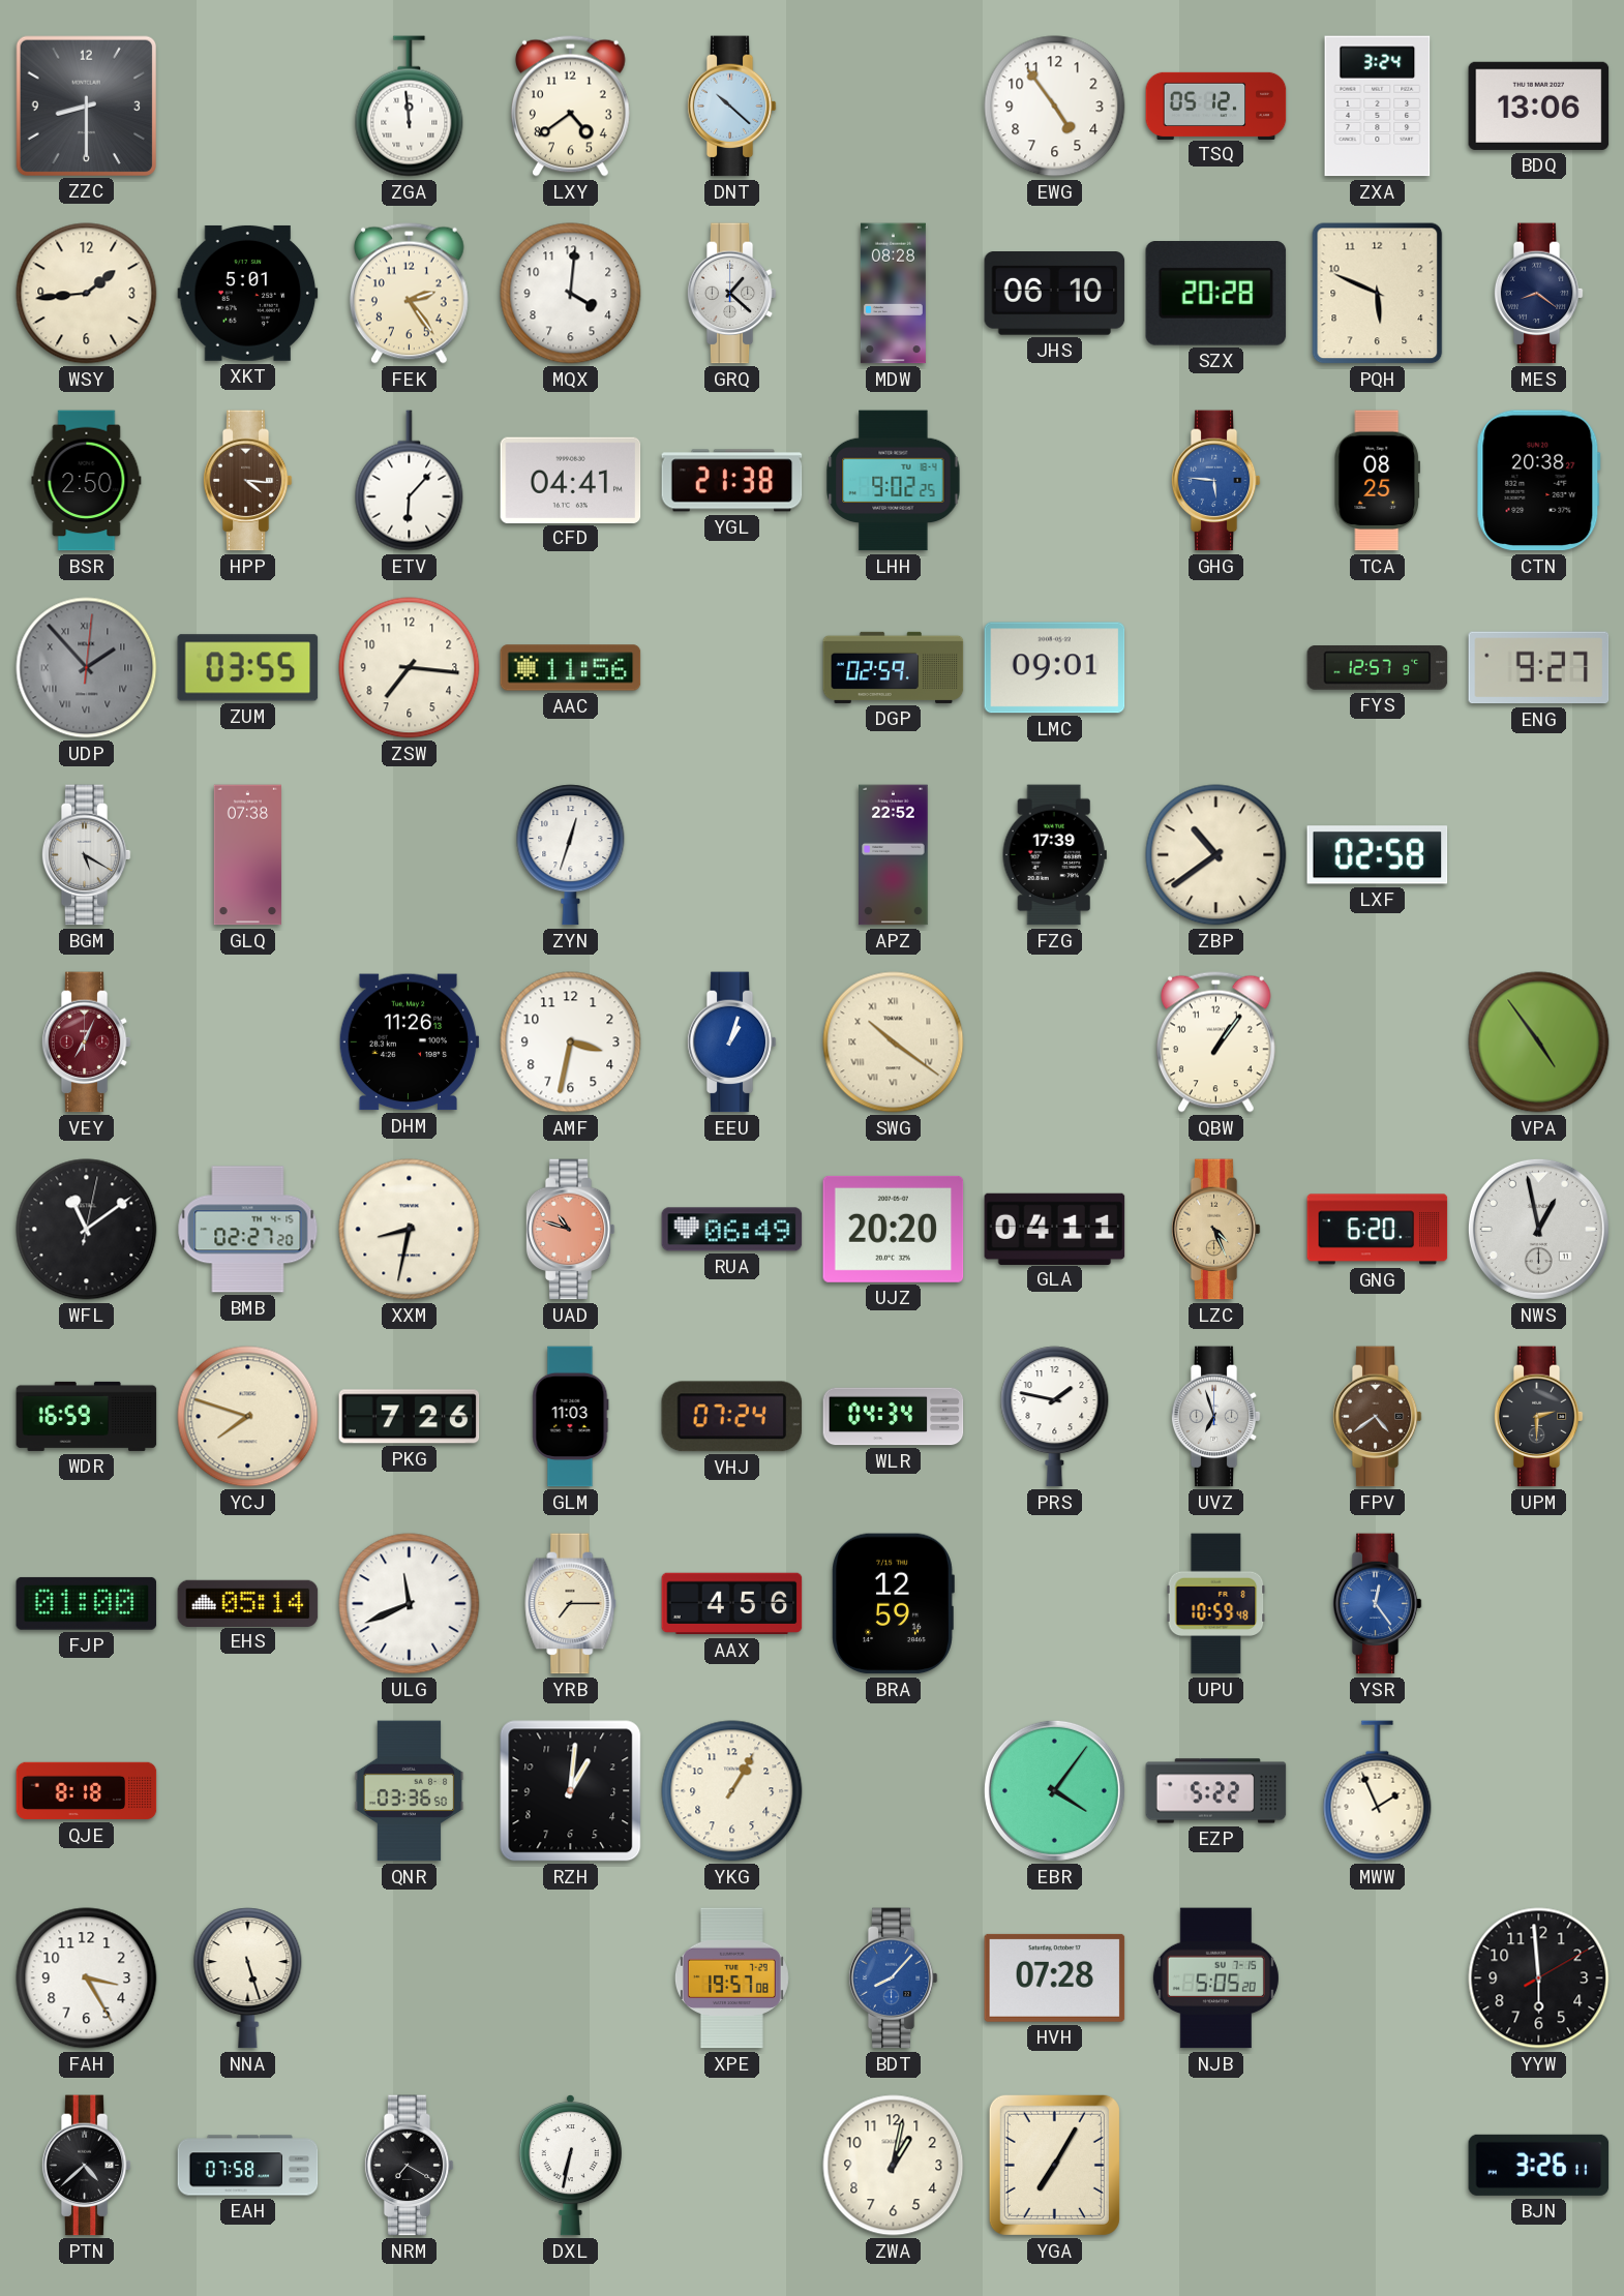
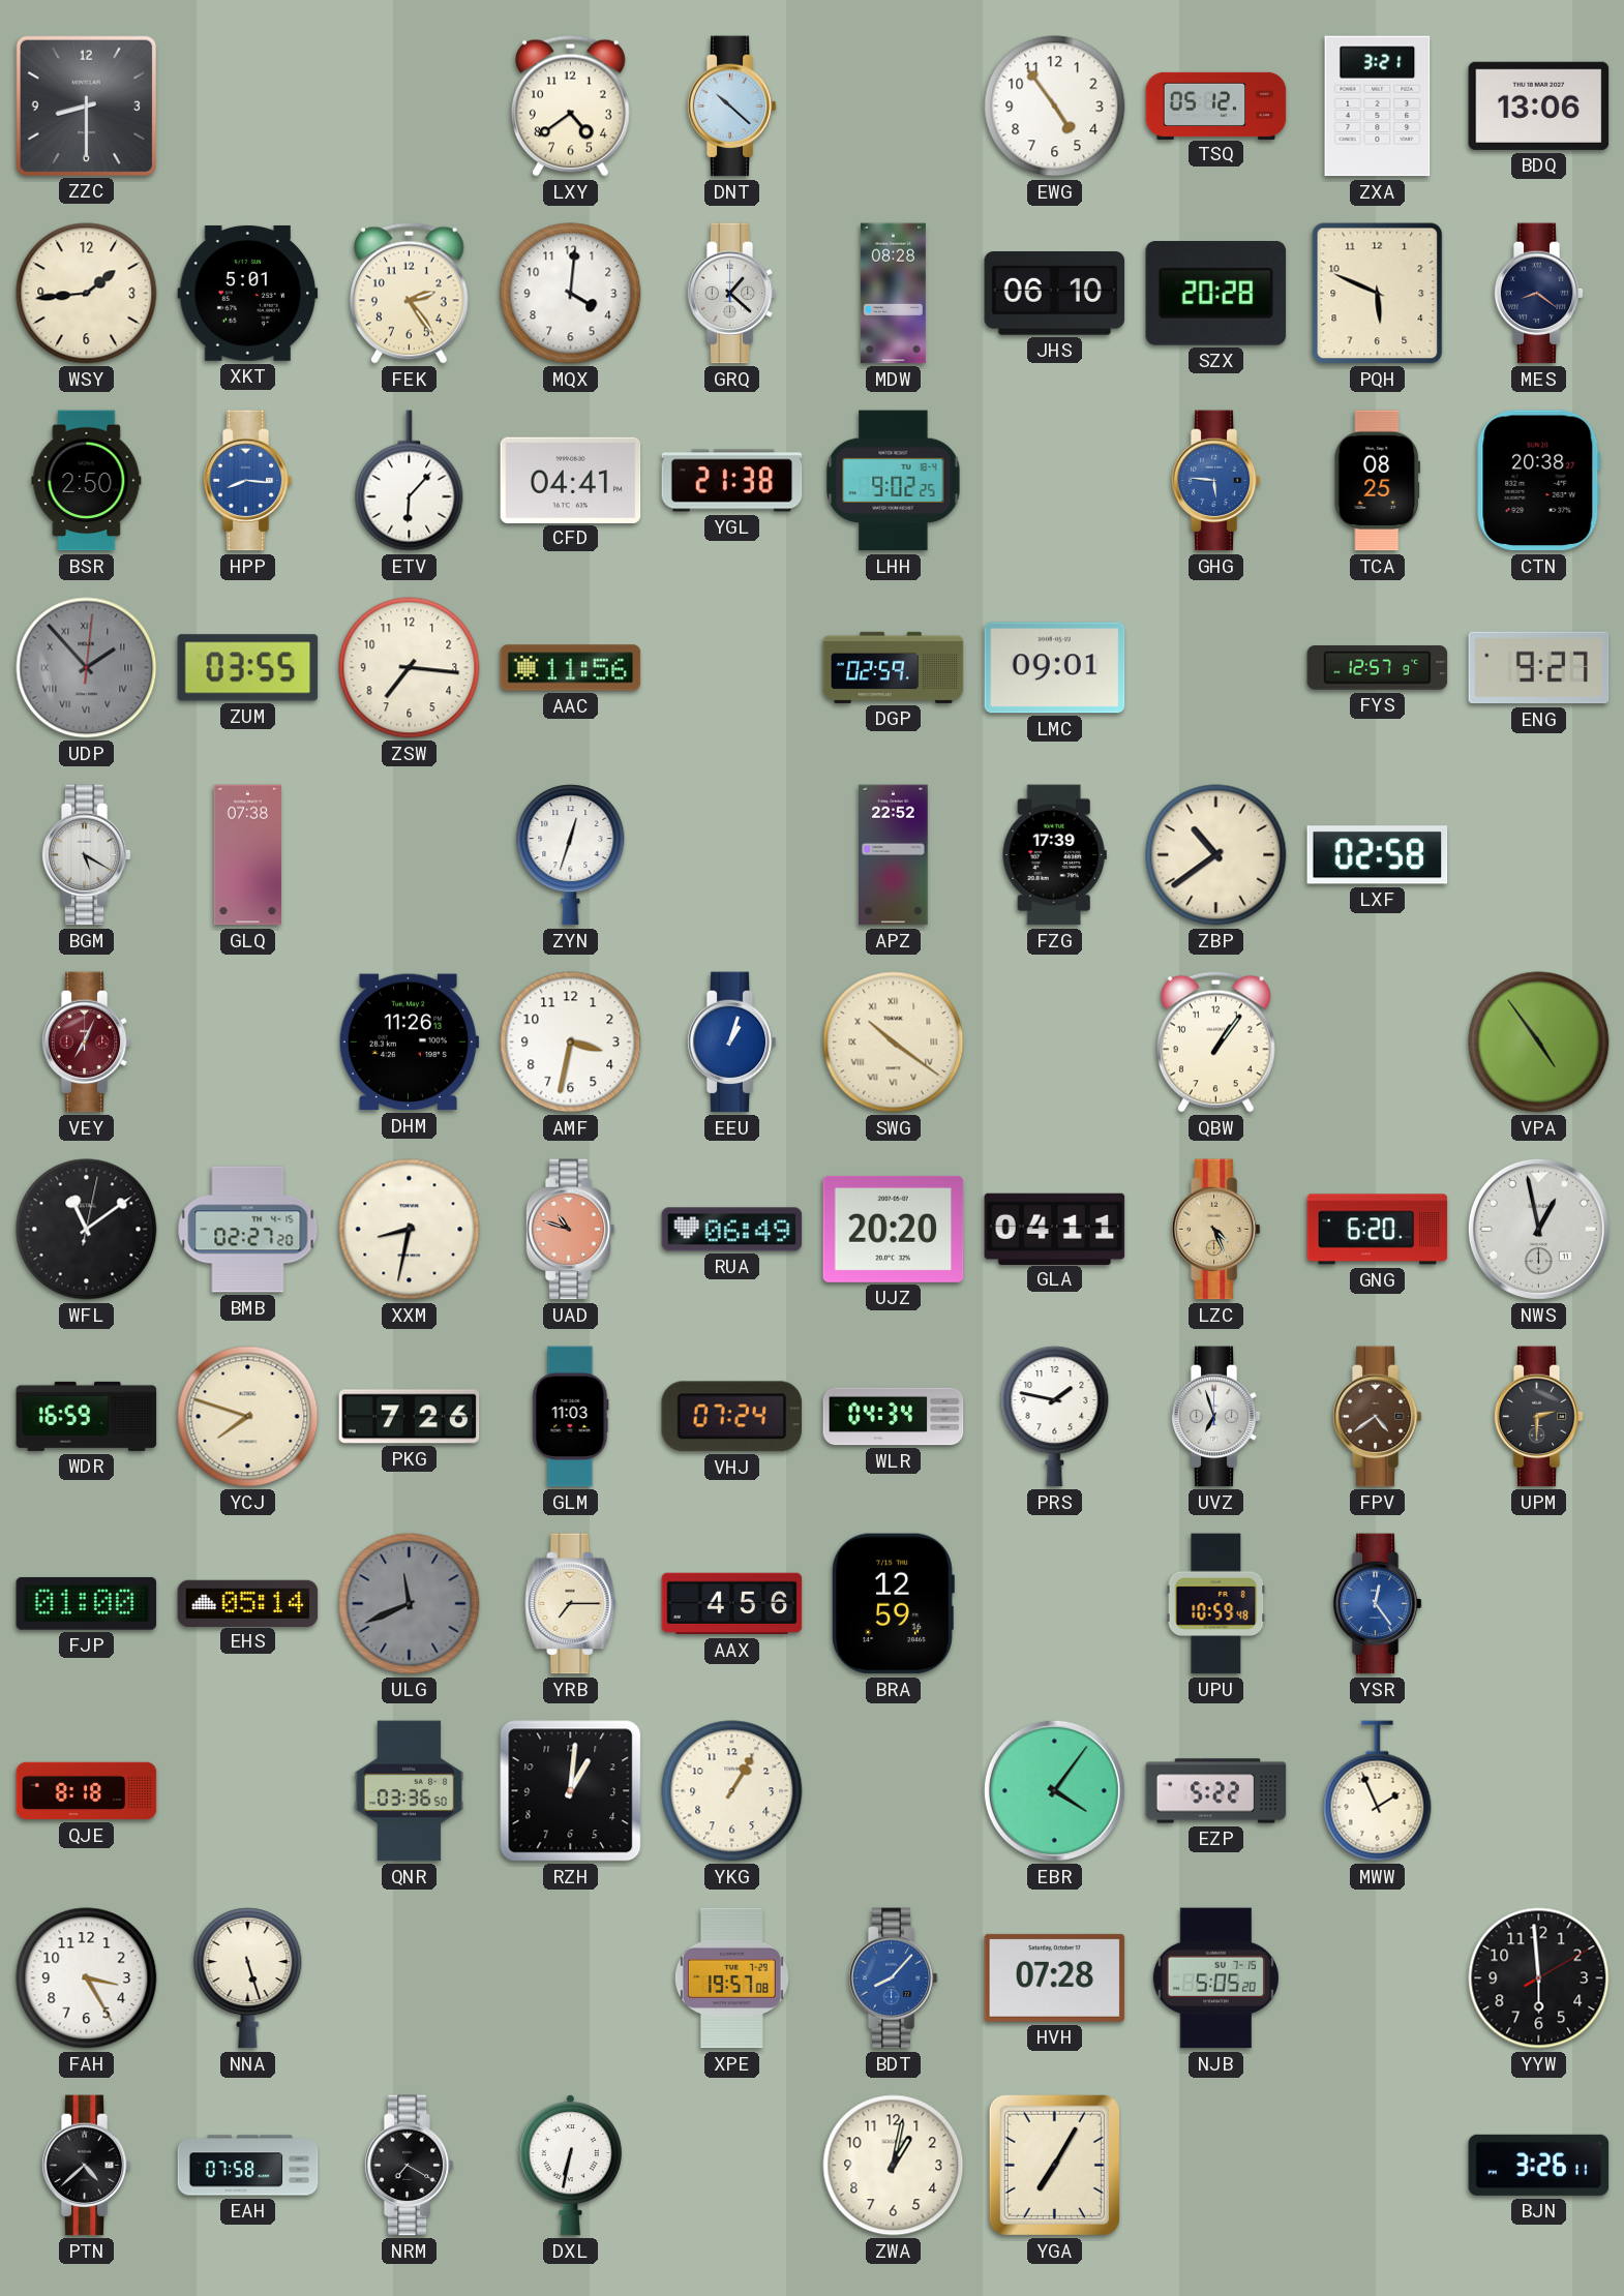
ZGA: 11:59 -> none
ZXA: 3:24 -> 3:21
HPP: 4:16 -> 8:16
HPP dial: brown -> blue
ULG dial: white -> grey
